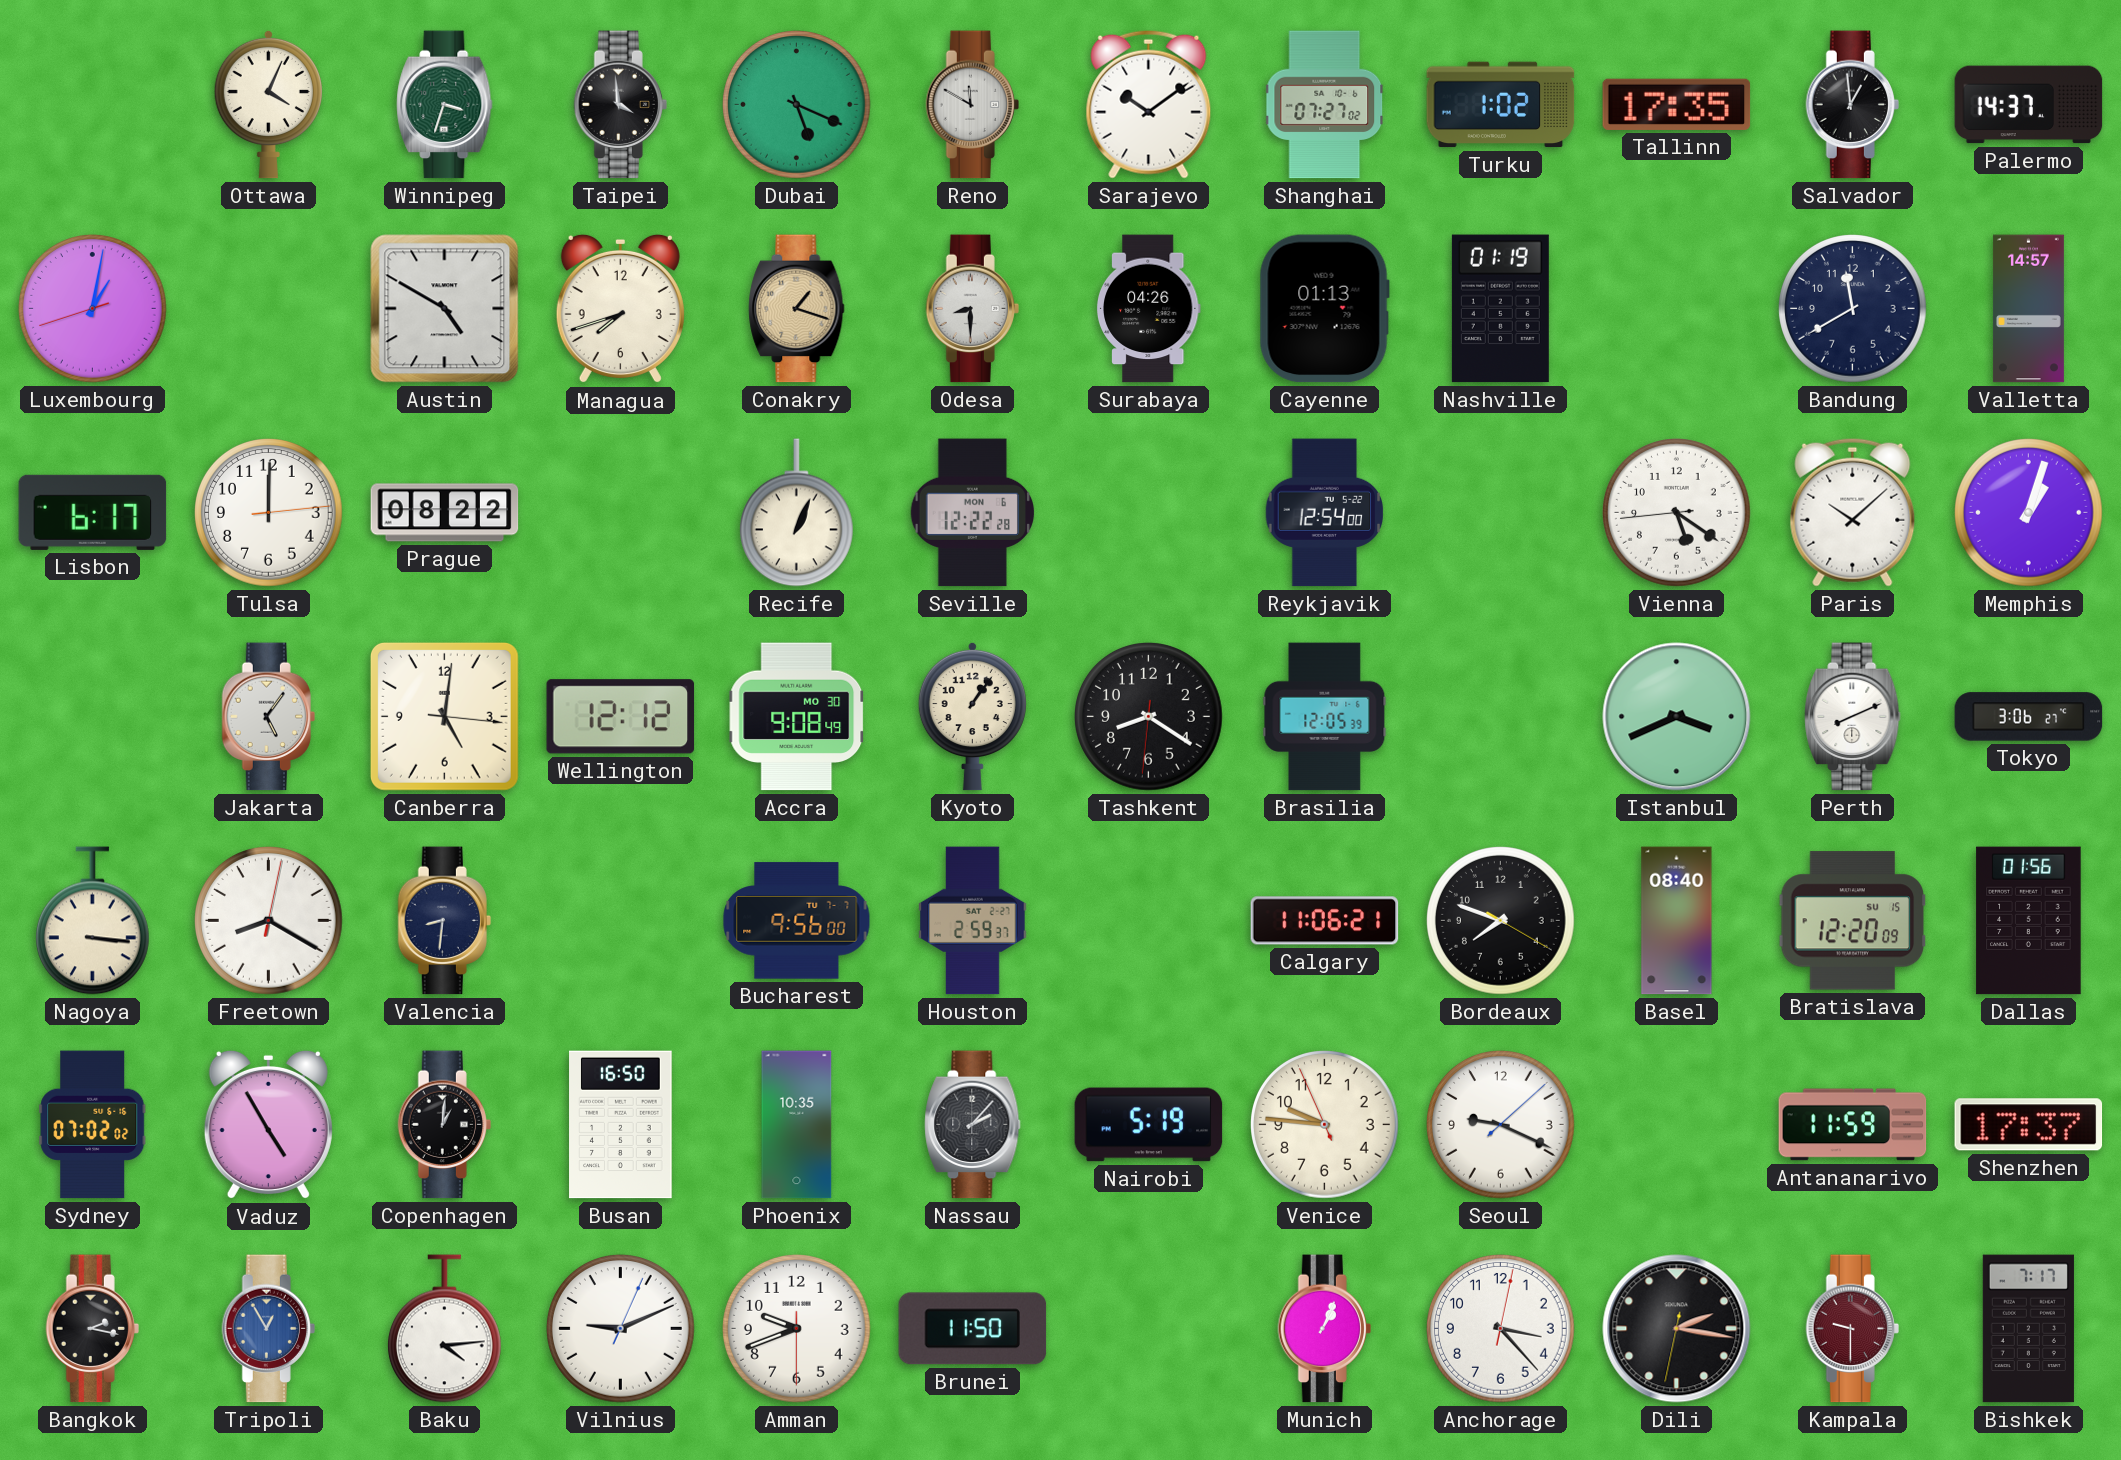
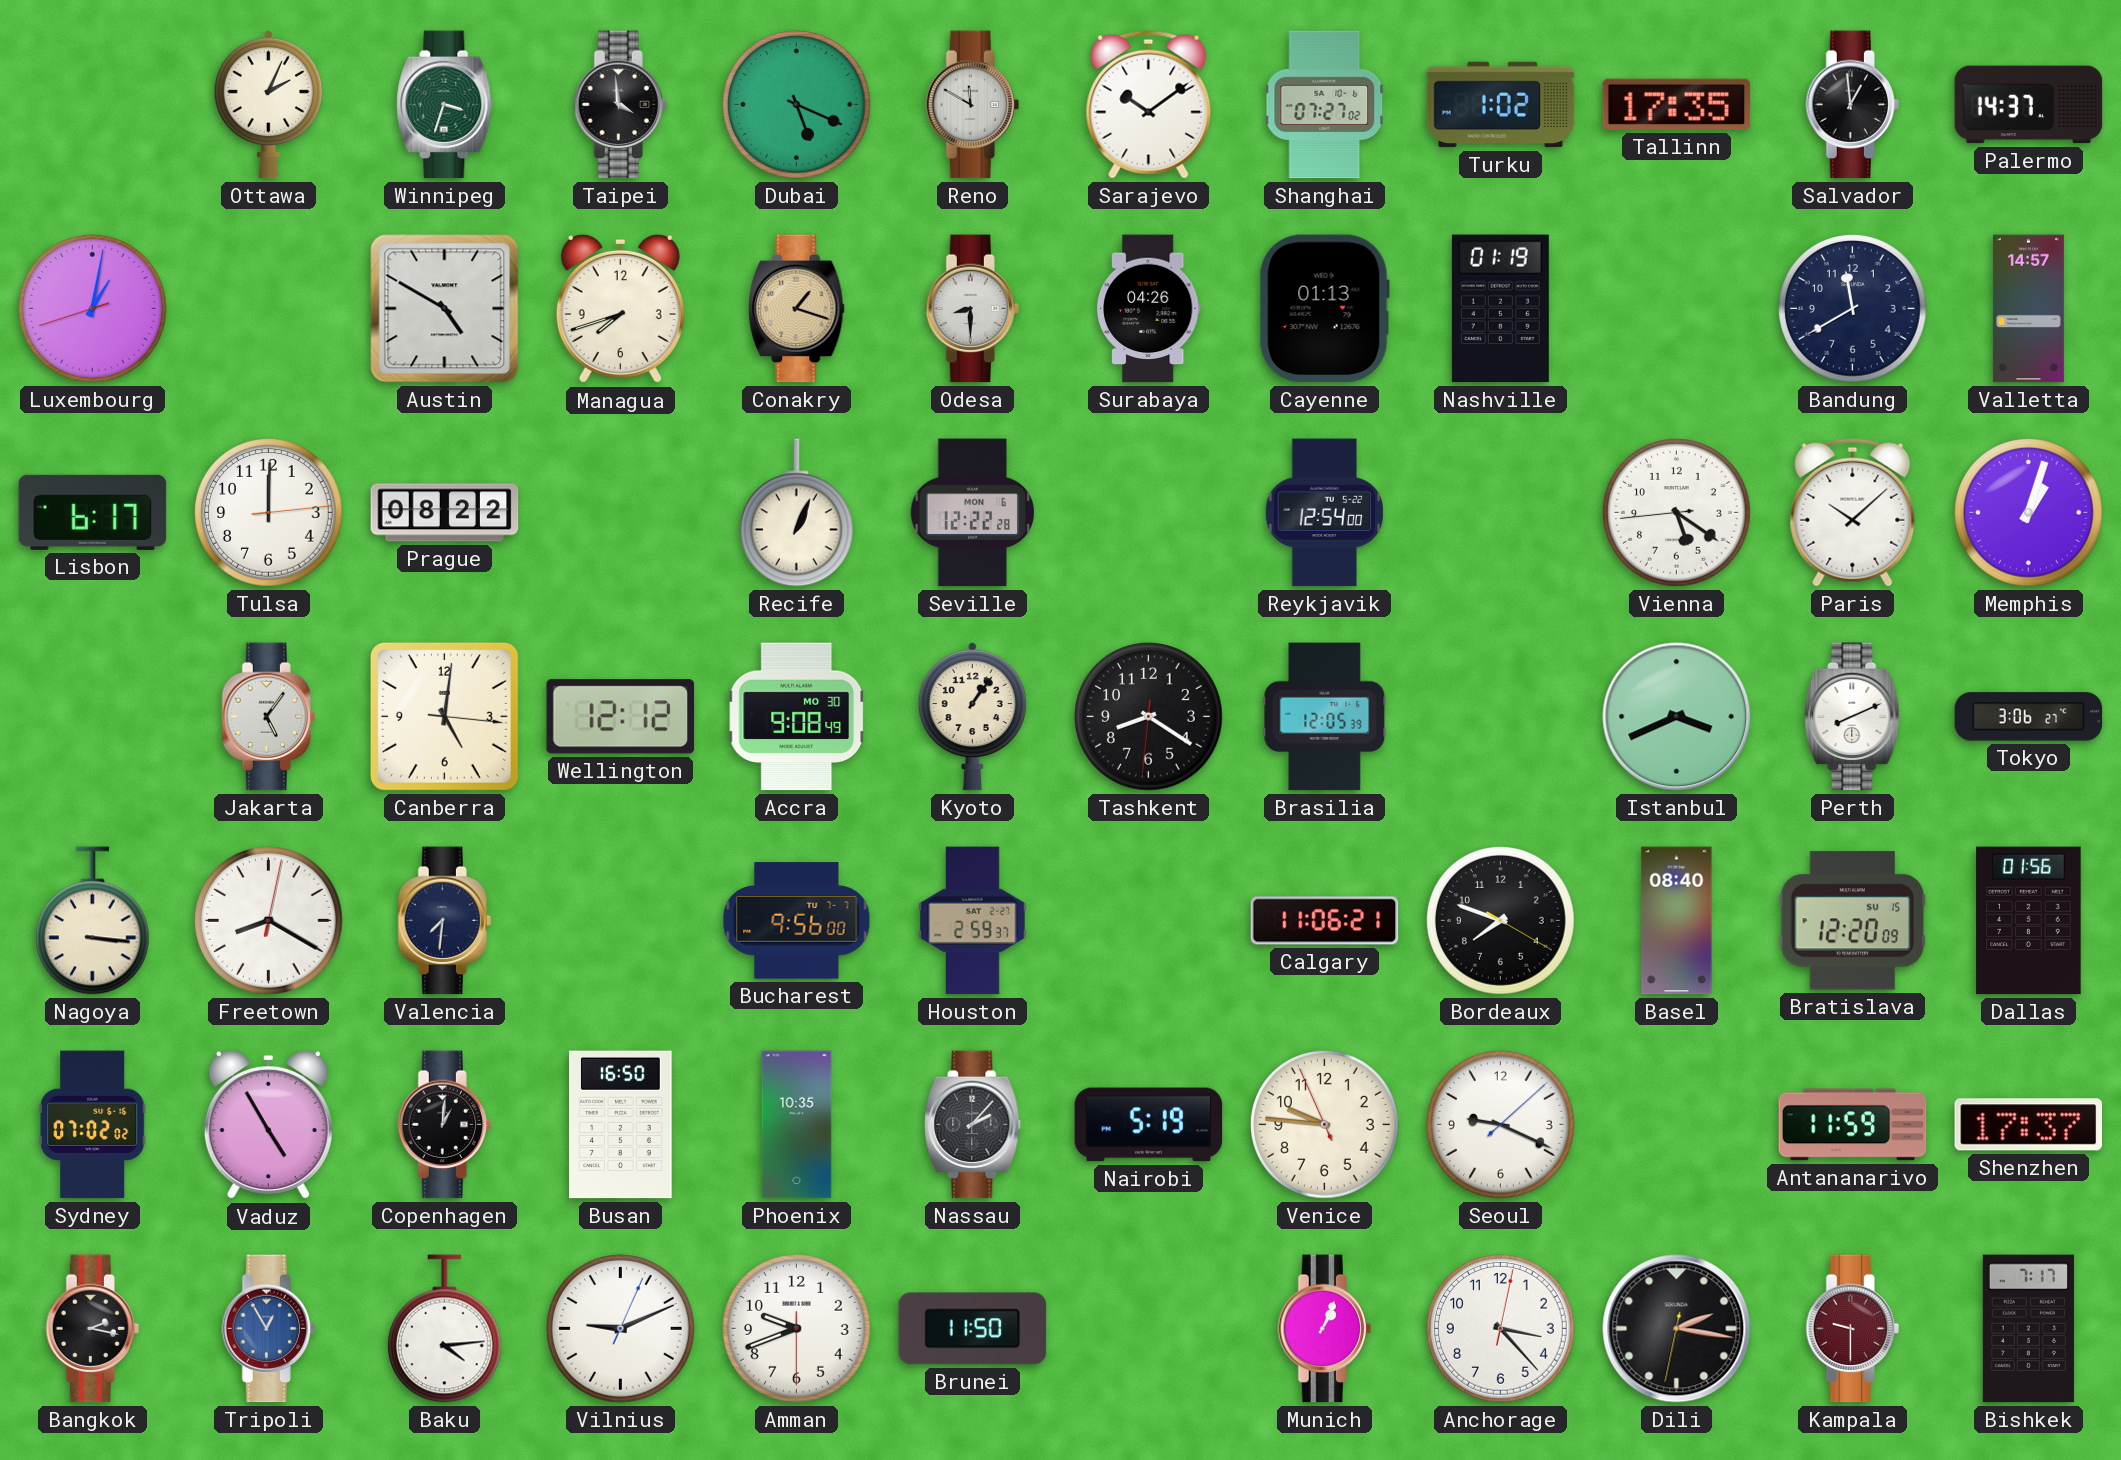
Ottawa: 4:04 -> 2:04
Valencia: 8:31 -> 7:31
